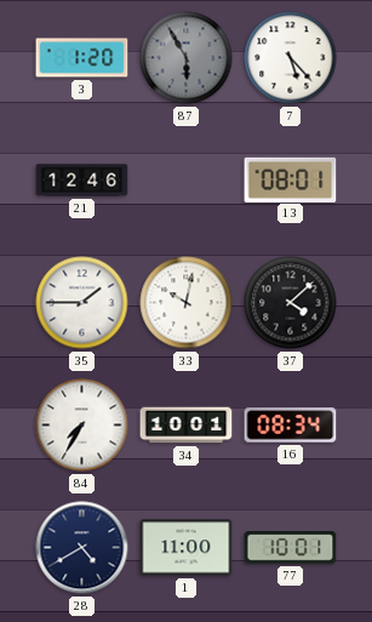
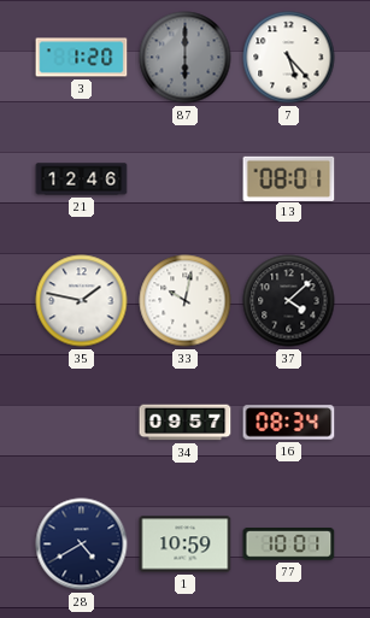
87: 5:55 -> 6:00
35: 1:45 -> 1:47
84: 7:35 -> none
34: 10:01 -> 09:57
1: 11:00 -> 10:59
